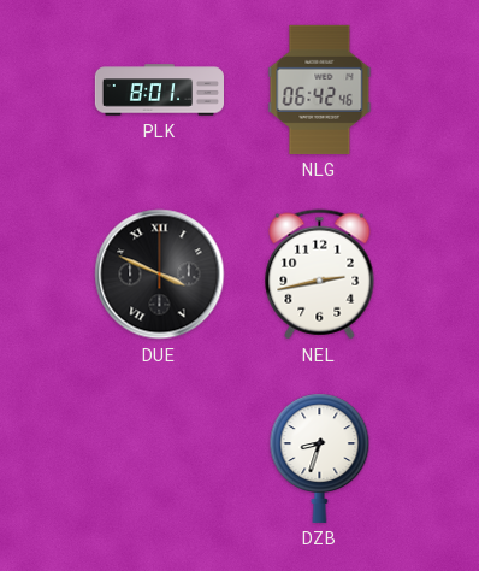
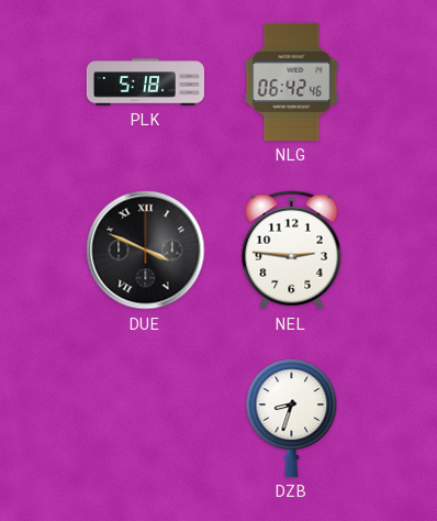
PLK: 8:01 -> 5:18
NEL: 2:43 -> 2:46
